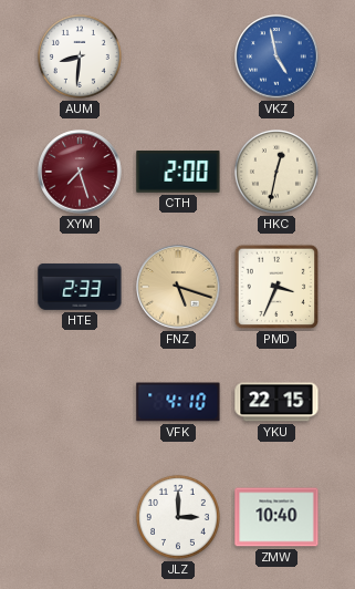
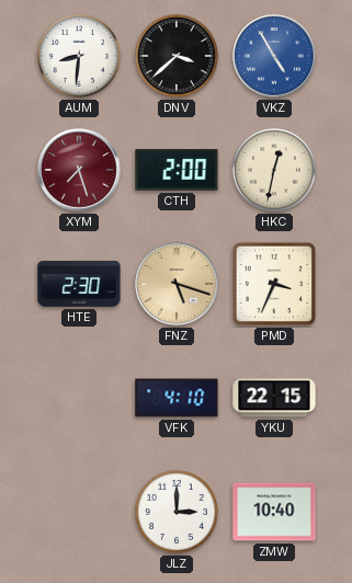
DNV: none -> 3:38
VKZ: 4:58 -> 4:55
HTE: 2:33 -> 2:30
